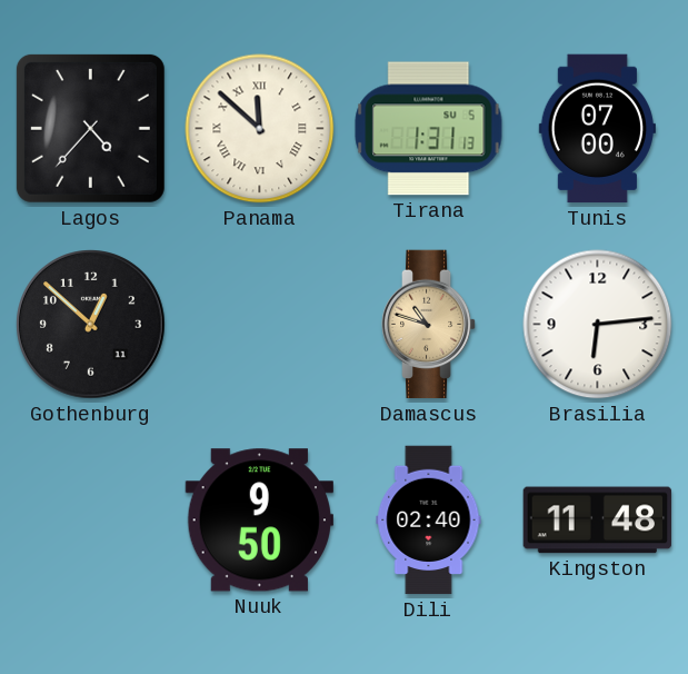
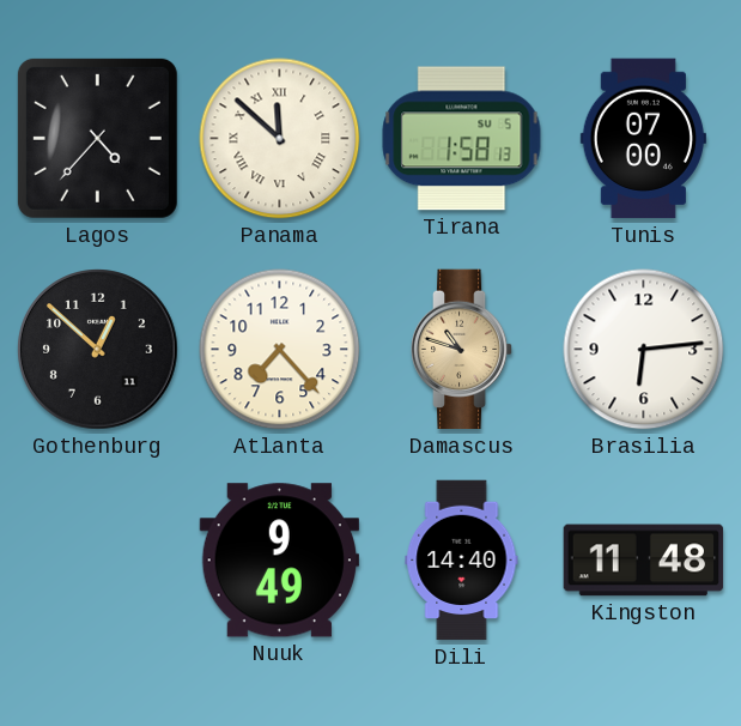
Tirana: 1:31 -> 1:58
Atlanta: none -> 7:23
Nuuk: 9:50 -> 9:49
Dili: 02:40 -> 14:40
